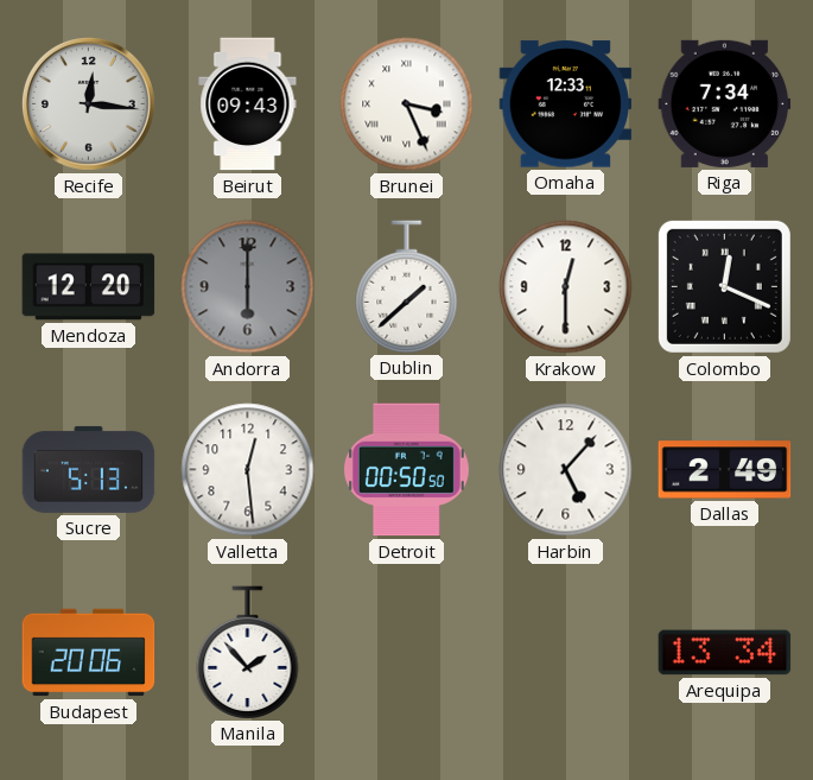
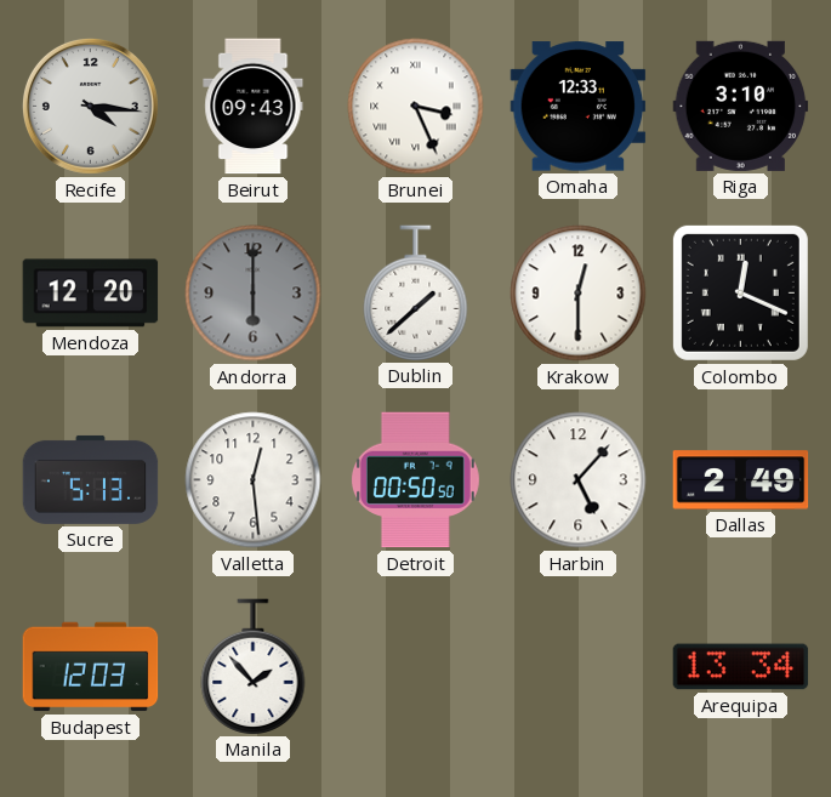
Recife: 12:16 -> 4:16
Riga: 7:34 -> 3:10
Budapest: 20:06 -> 12:03
